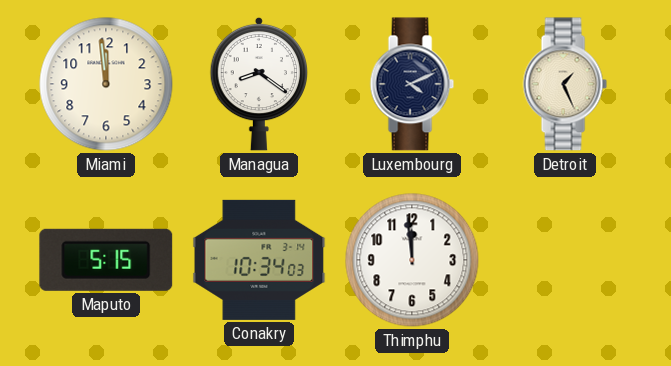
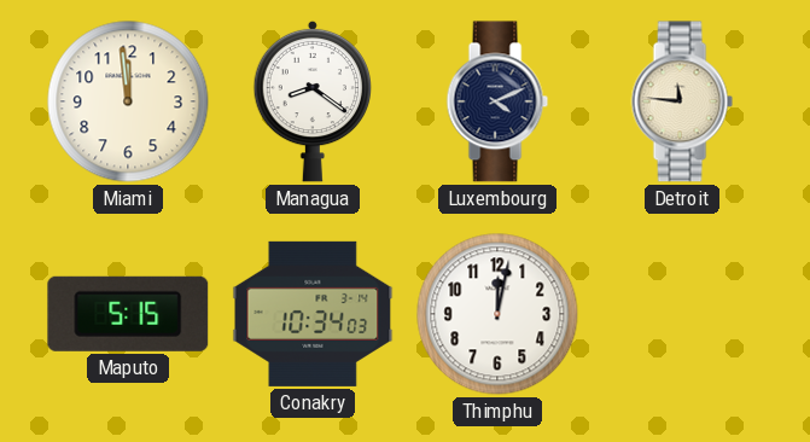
Detroit: 1:26 -> 11:46
Thimphu: 11:59 -> 12:02
